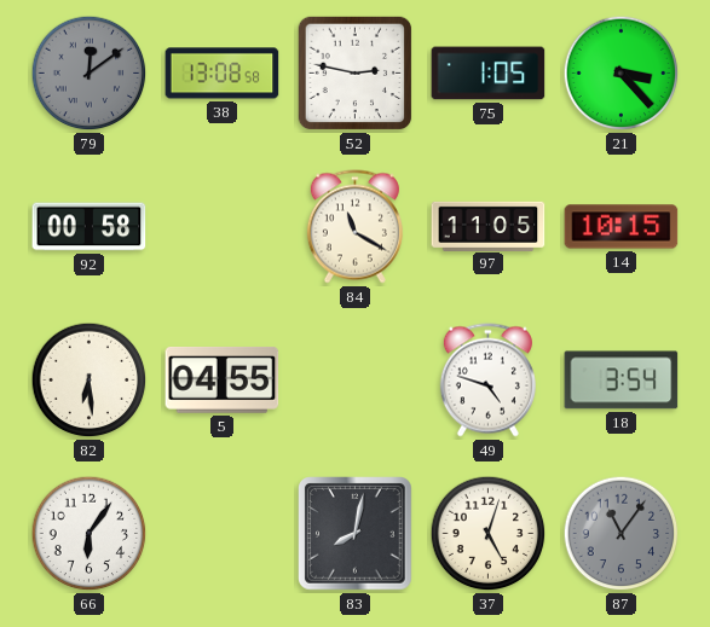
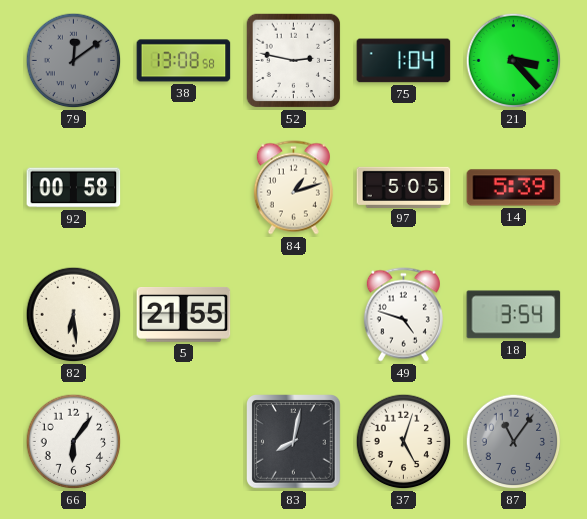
75: 1:05 -> 1:04
84: 11:20 -> 1:12
97: 11:05 -> 5:05
14: 10:15 -> 5:39
5: 04:55 -> 21:55
